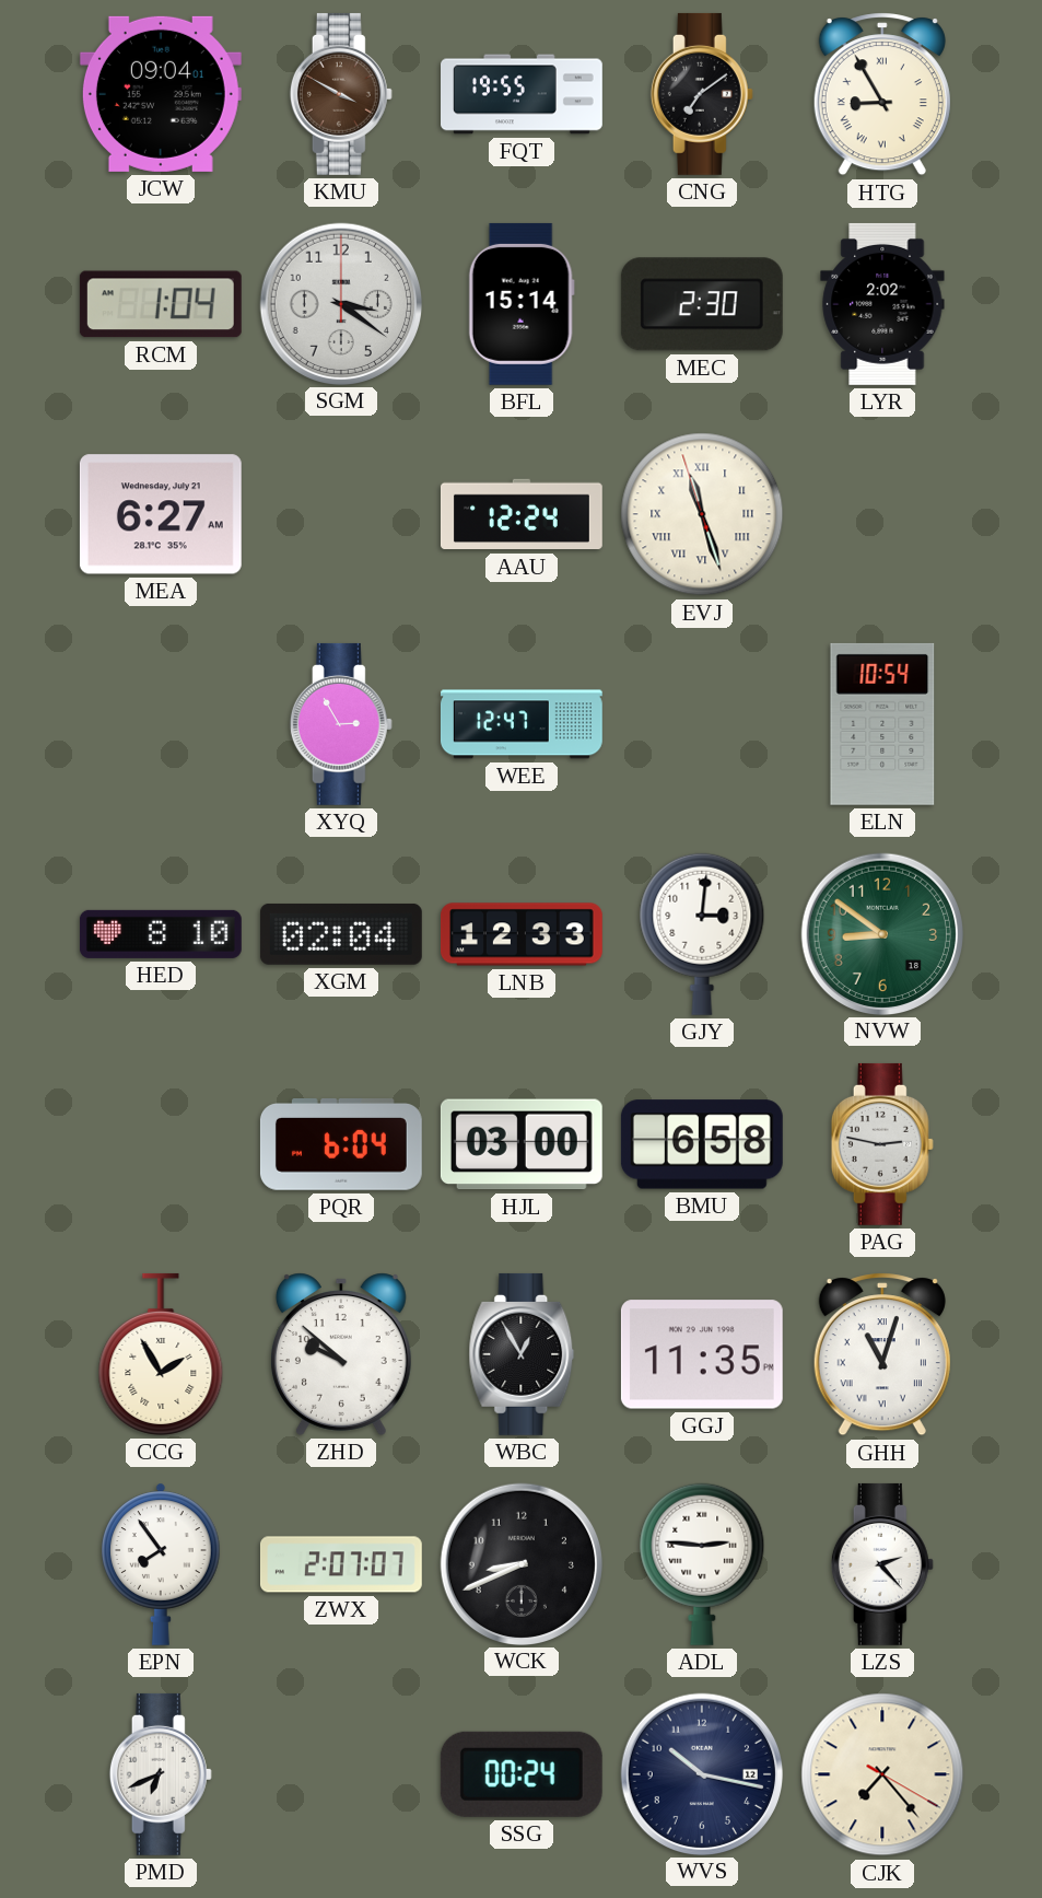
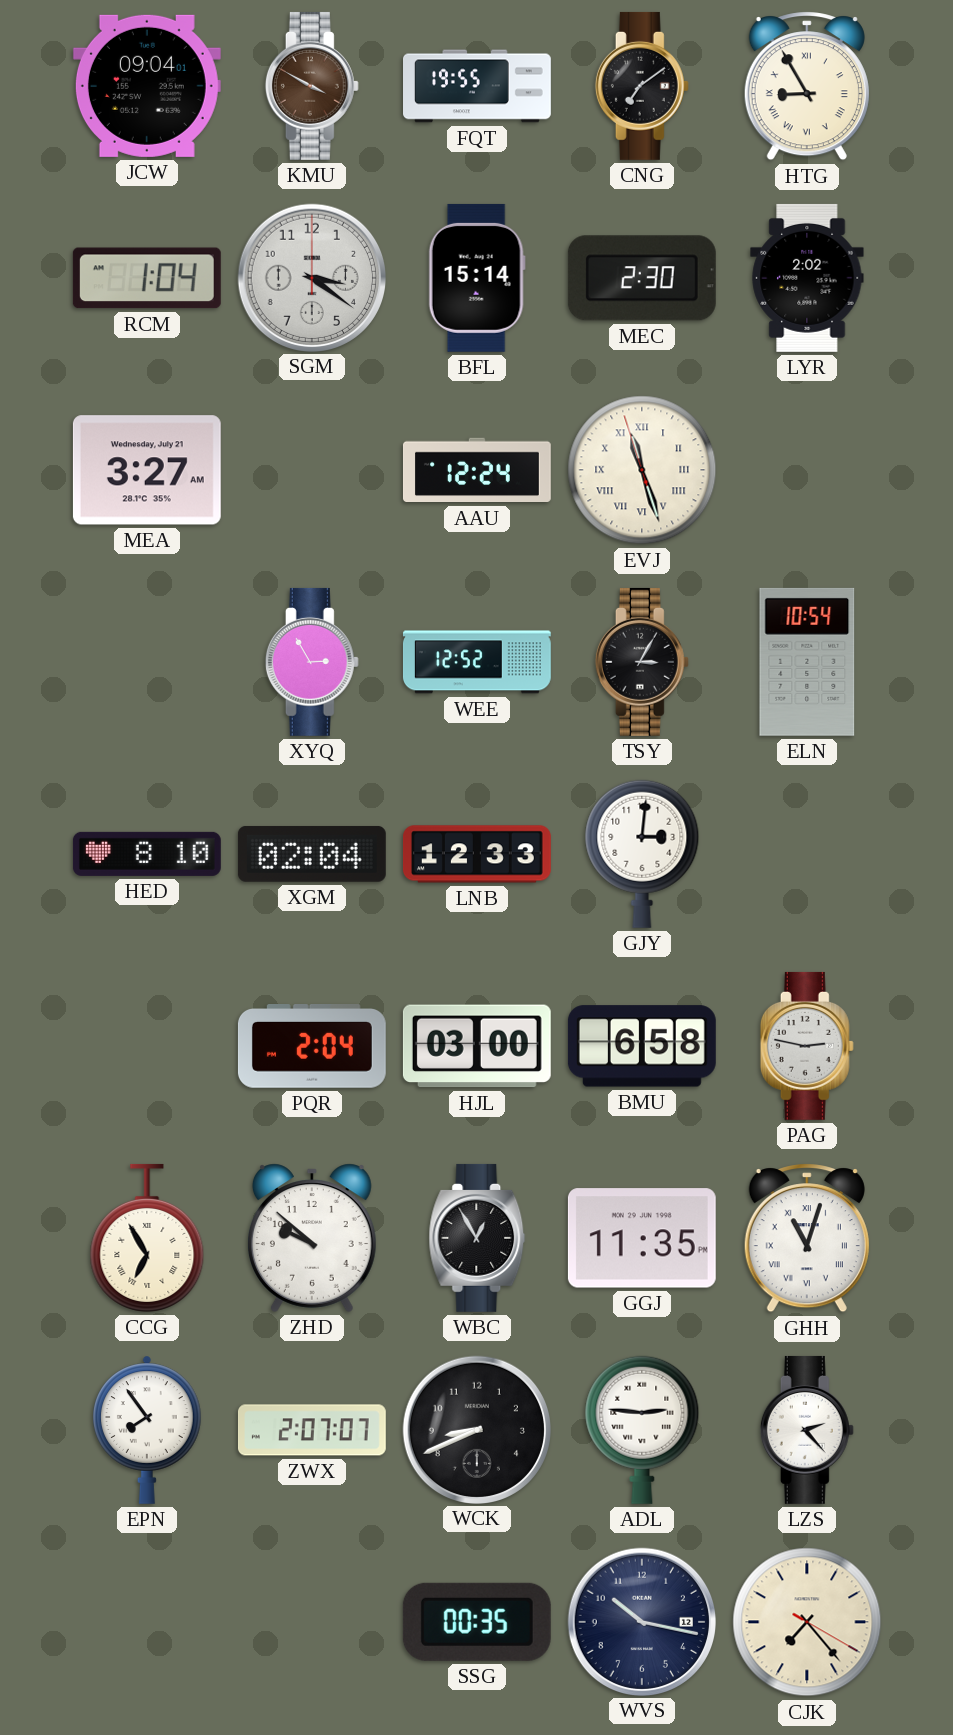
MEA: 6:27 -> 3:27
WEE: 12:47 -> 12:52
TSY: none -> 3:05
NVW: 8:51 -> none
PQR: 6:04 -> 2:04
CCG: 1:55 -> 6:55
PMD: 6:41 -> none
SSG: 00:24 -> 00:35
